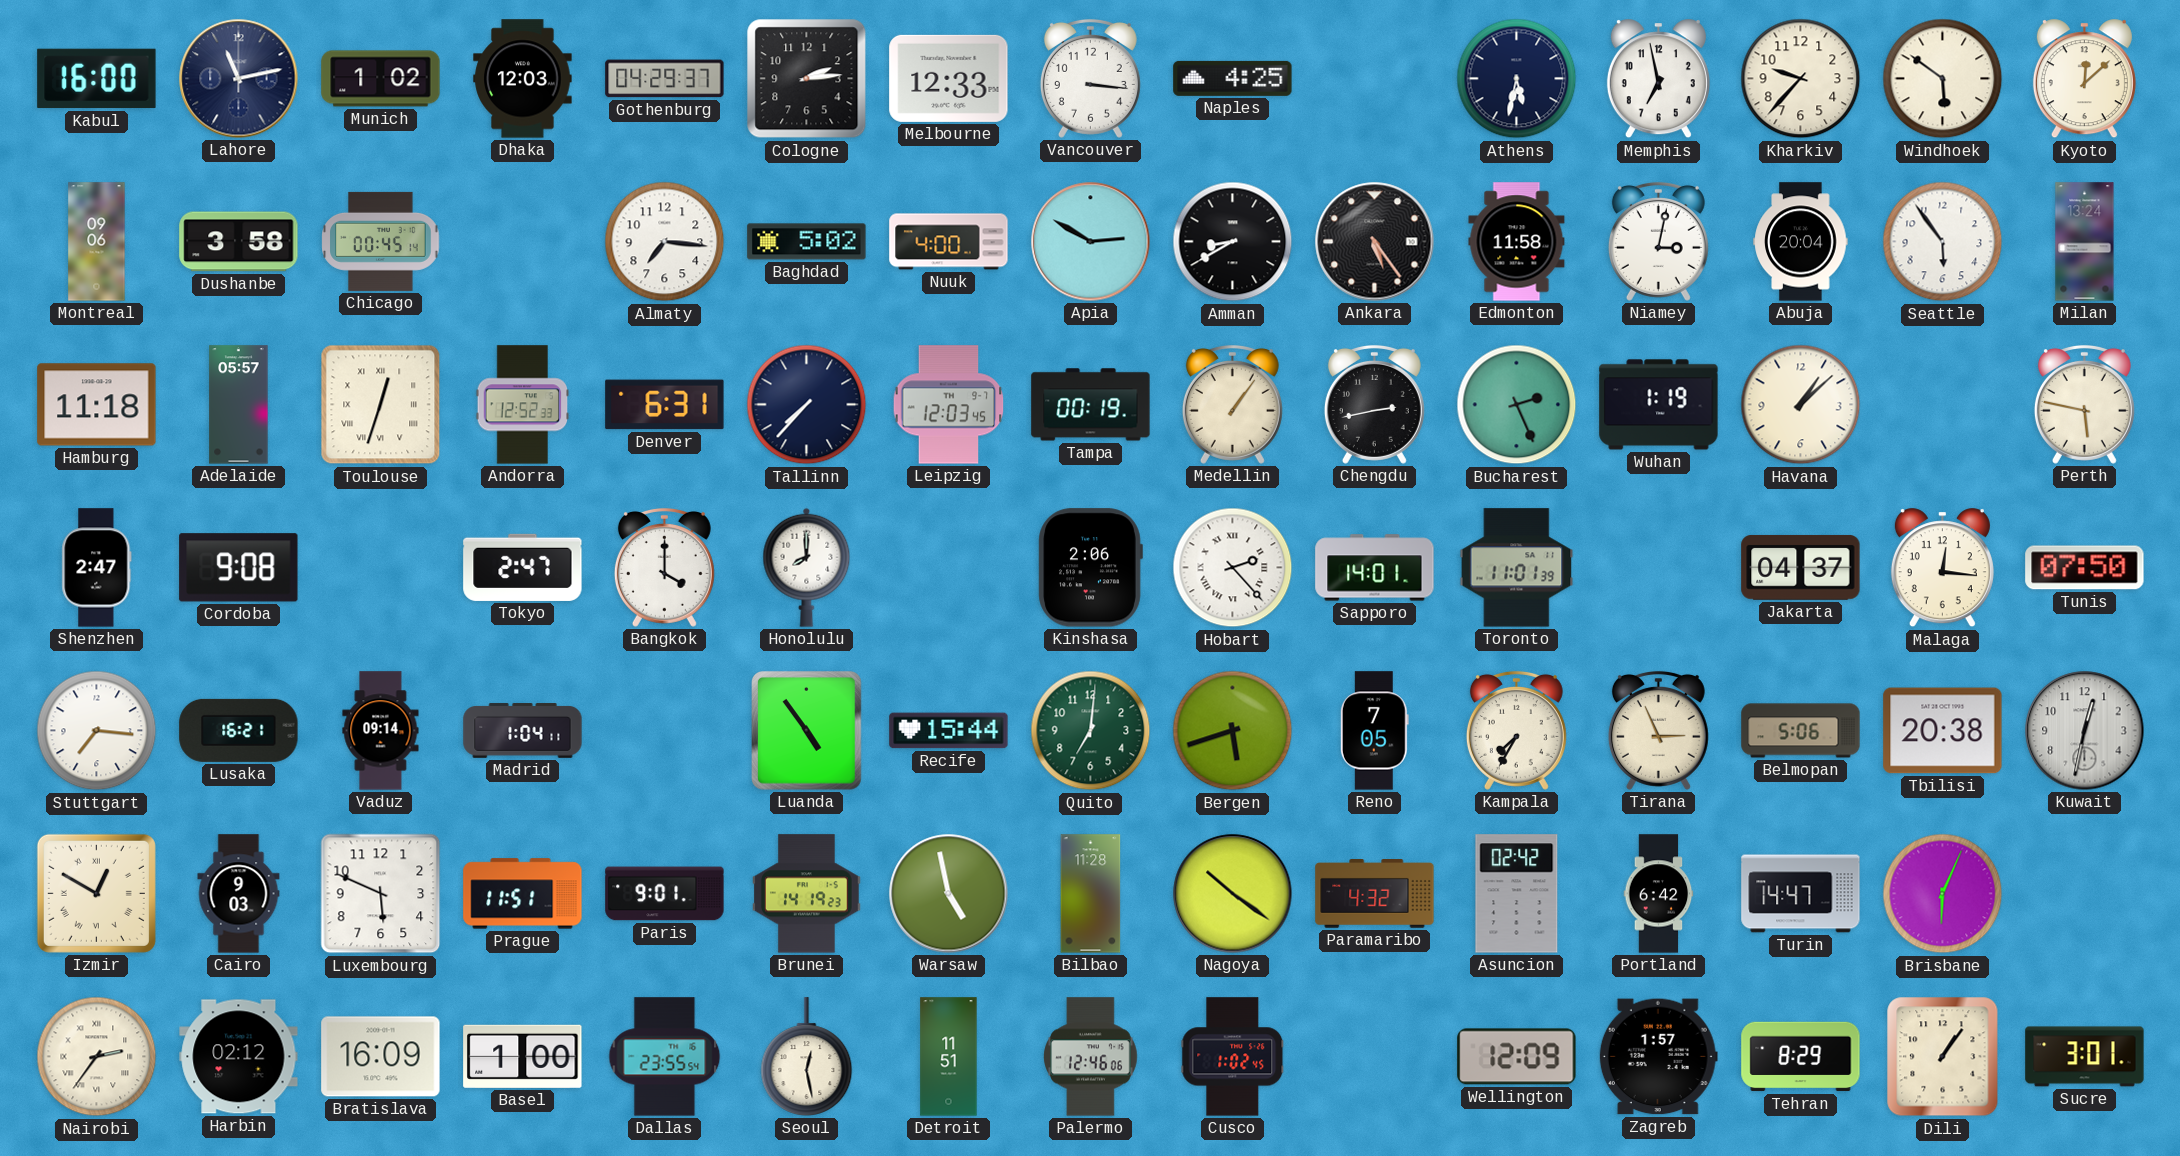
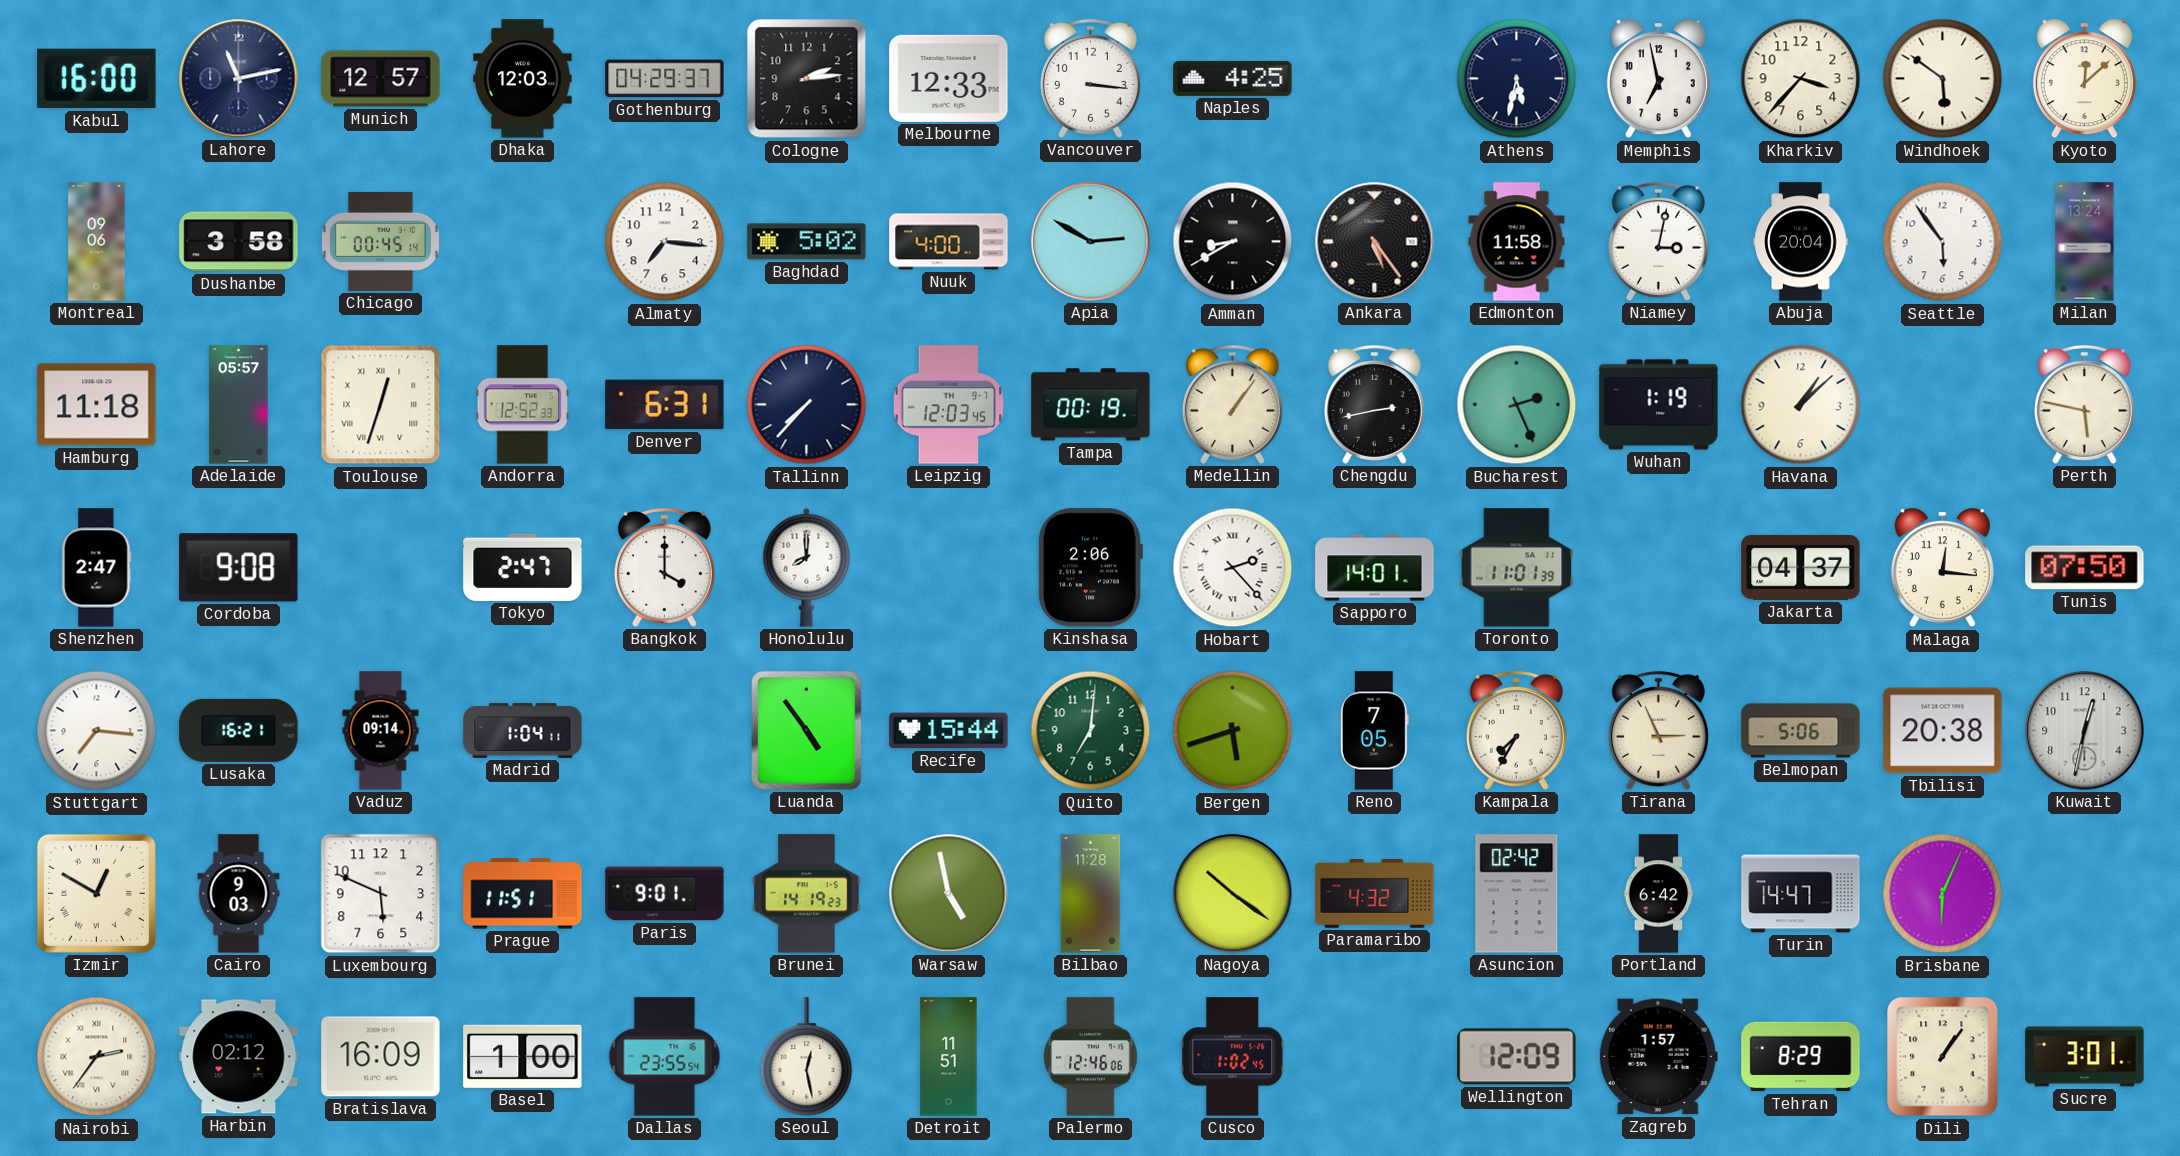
Munich: 1:02 -> 12:57
Kharkiv: 9:37 -> 3:37
